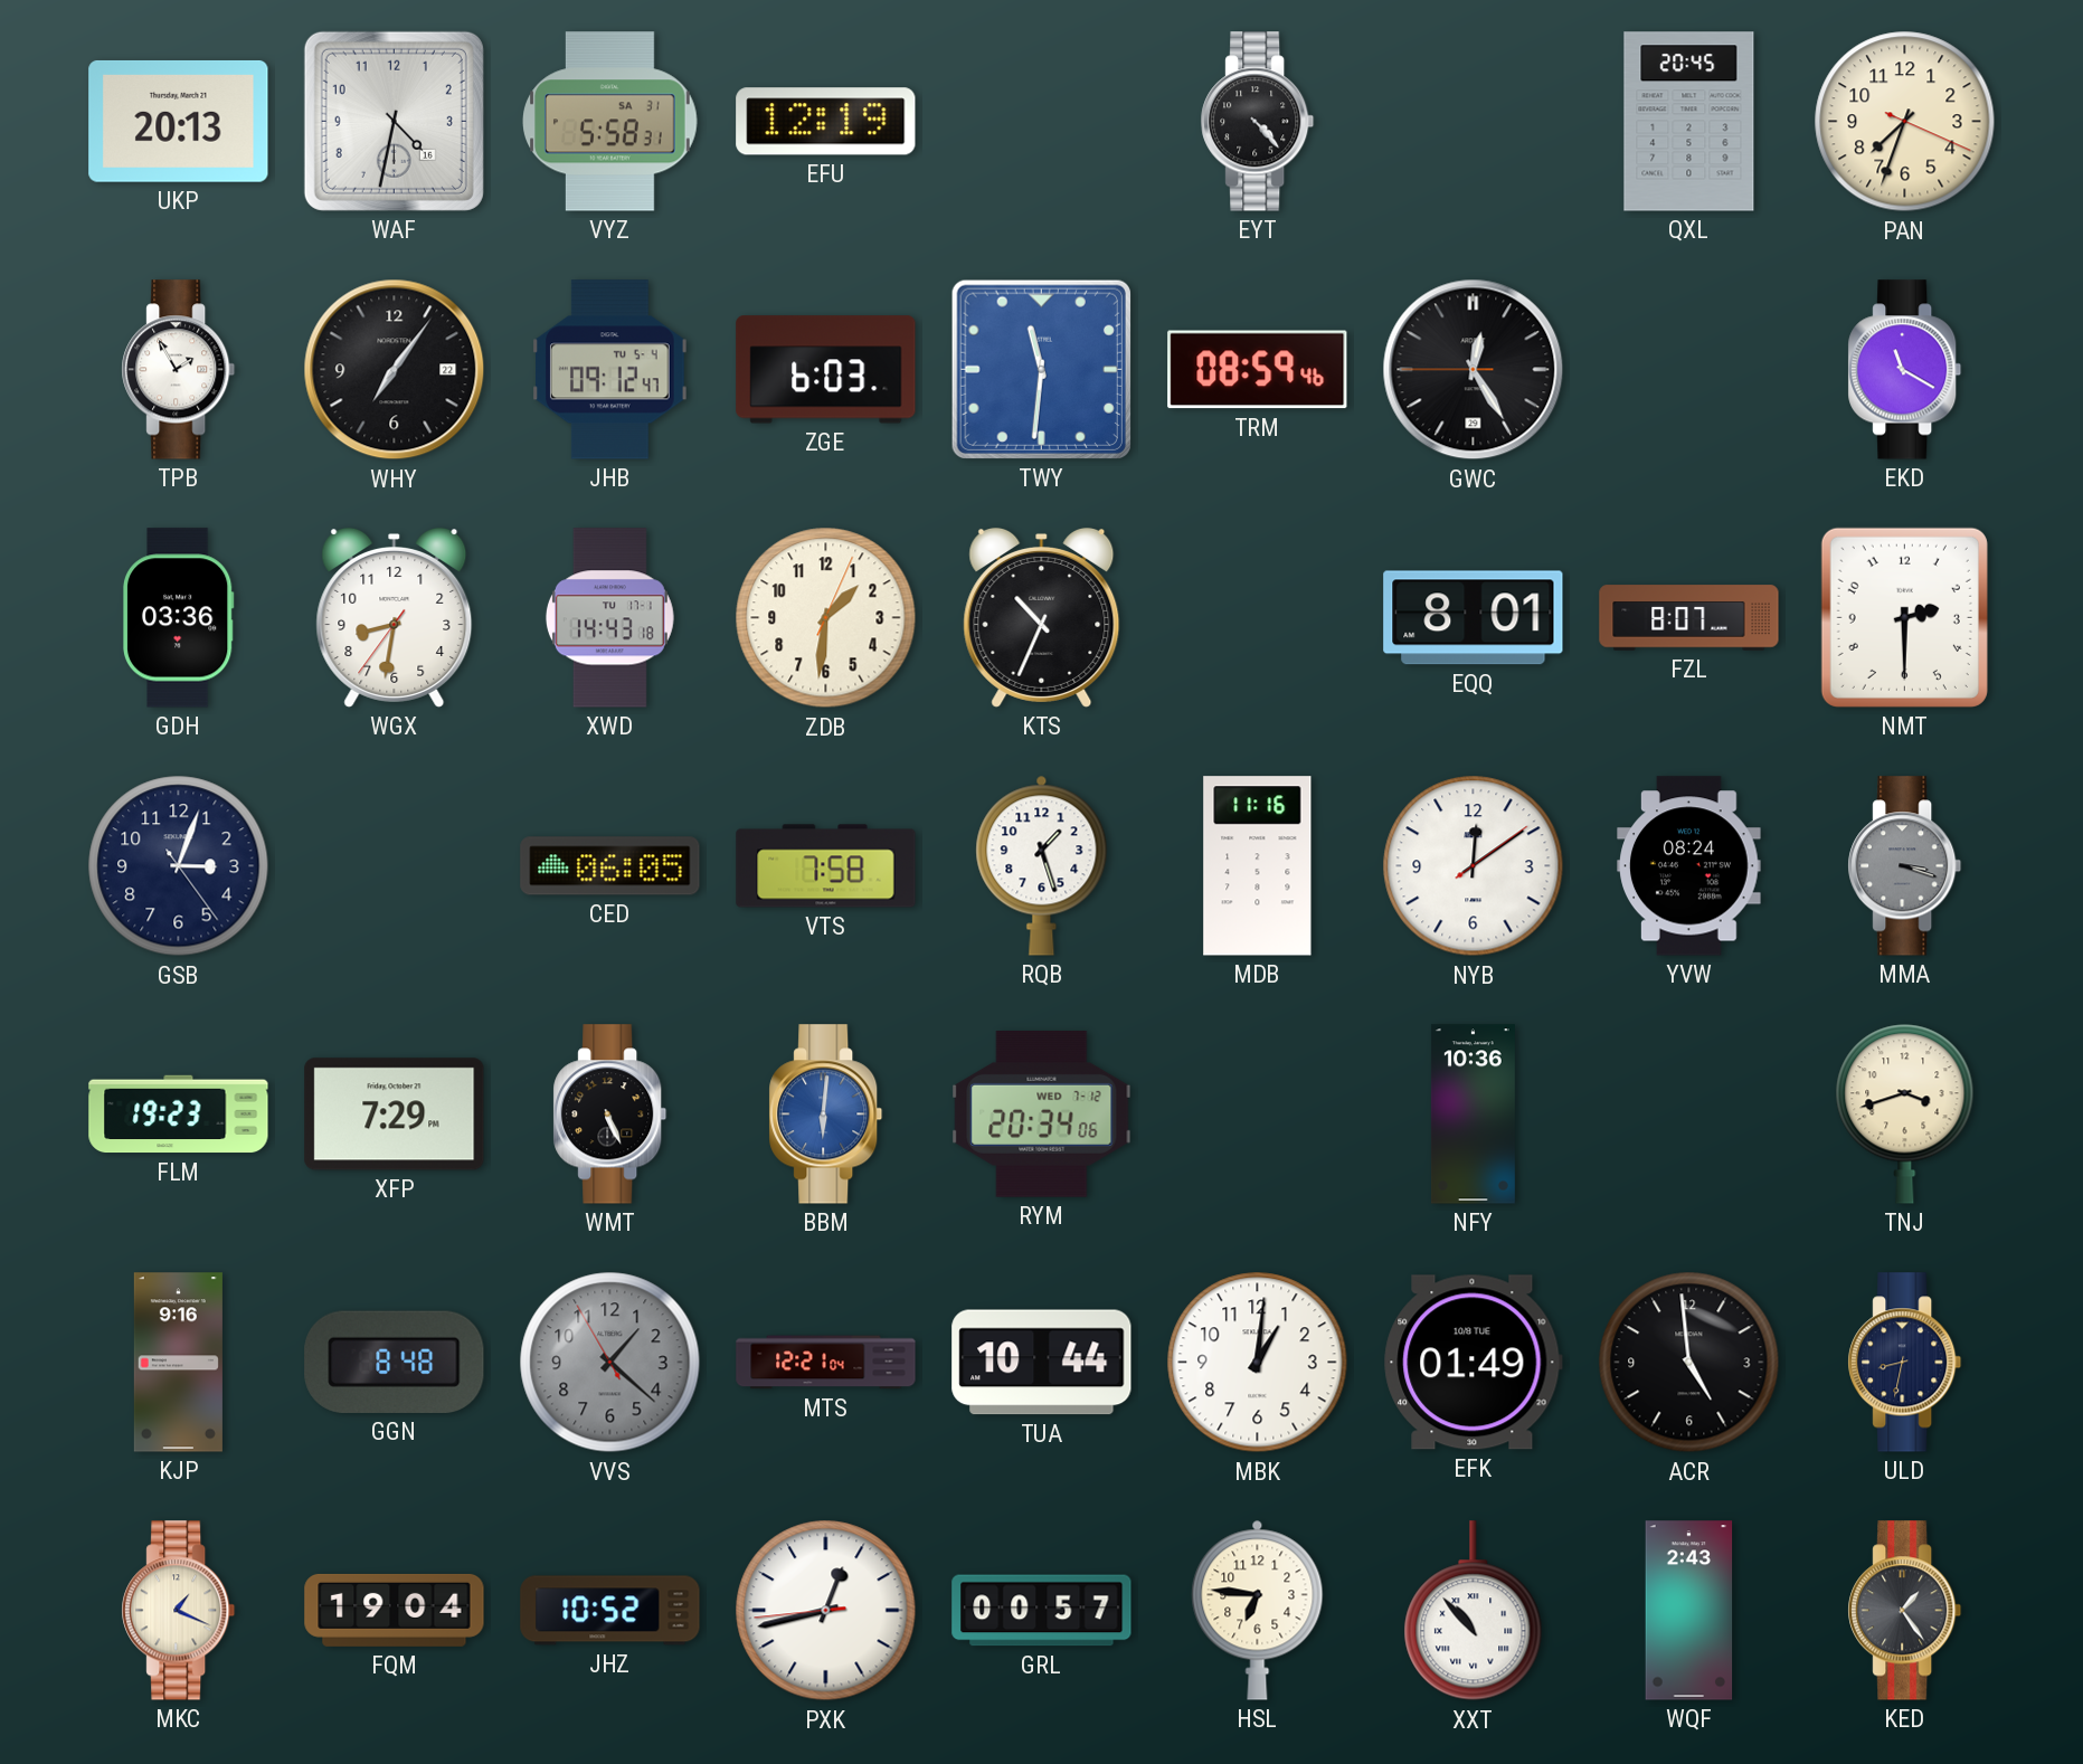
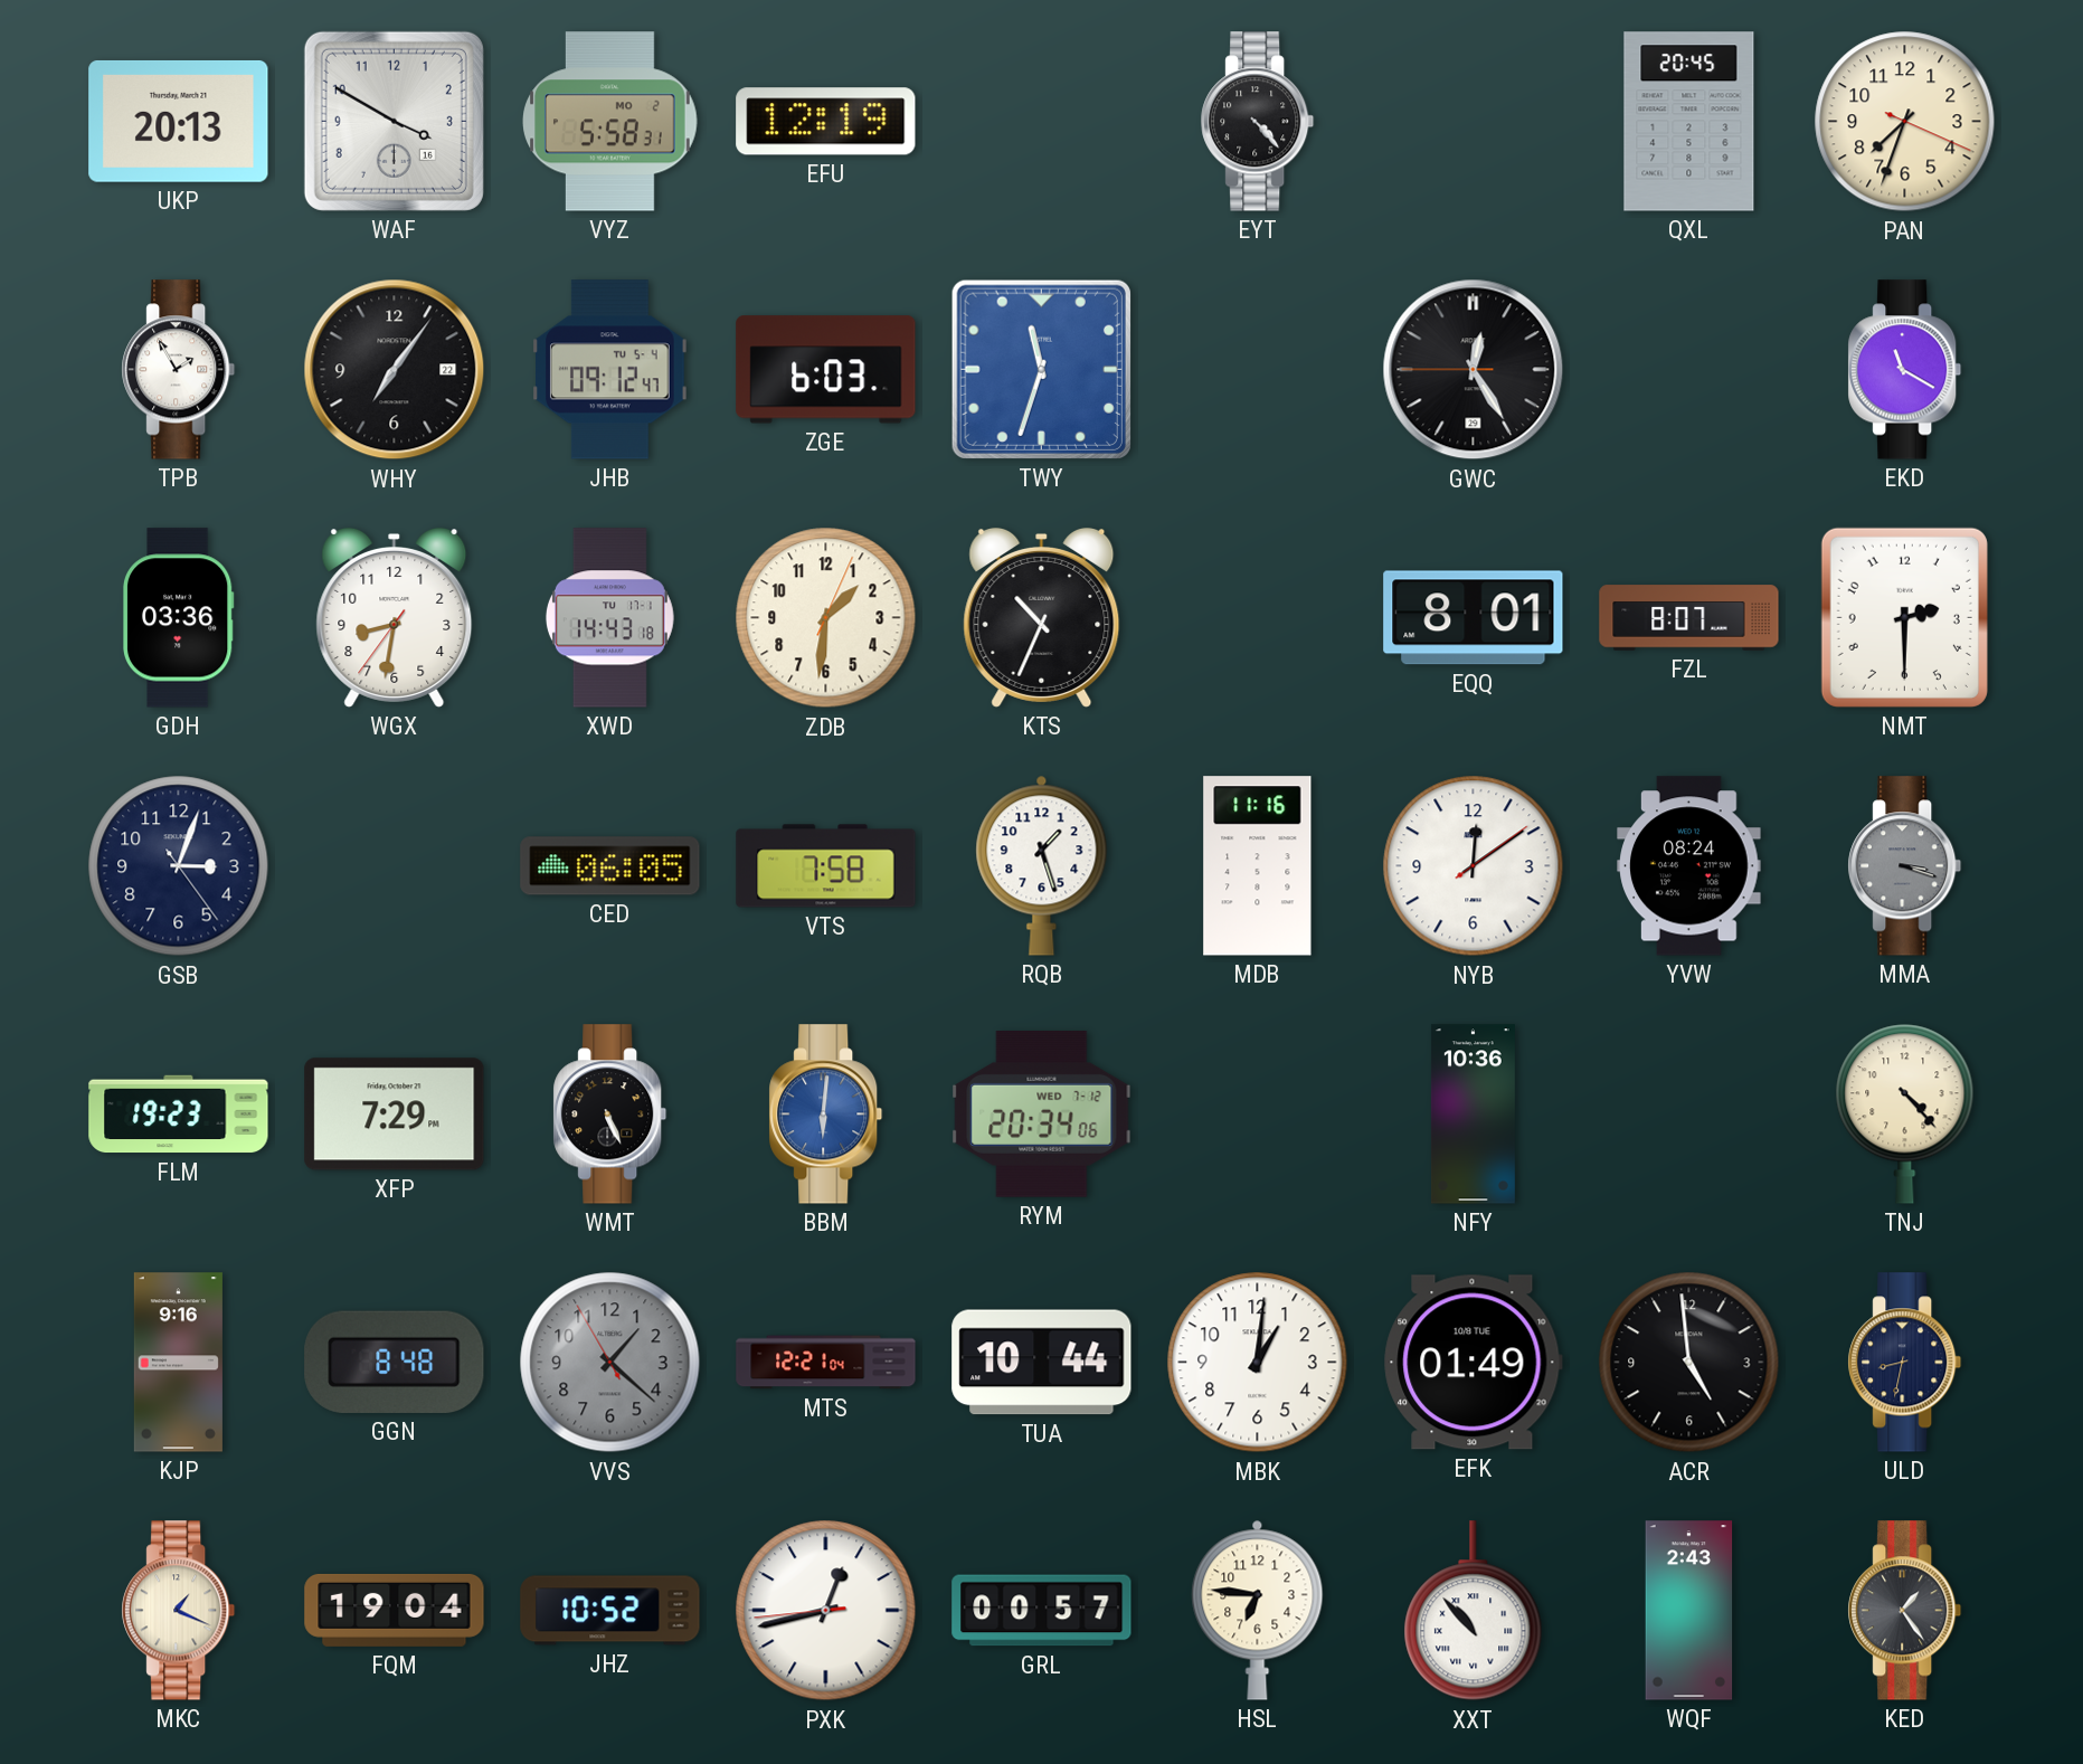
WAF: 4:32 -> 3:50
VYZ date: SA 31 -> MO 2
TWY: 11:31 -> 11:33
TRM: 08:59 -> none
TNJ: 3:42 -> 4:23
